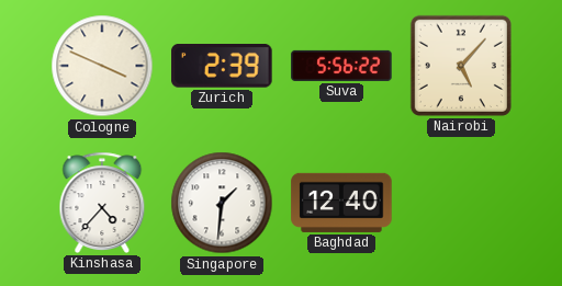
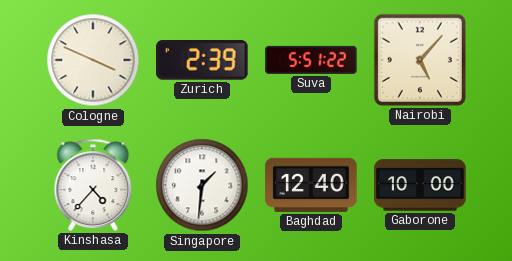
Suva: 5:56 -> 5:51
Gaborone: none -> 10:00
